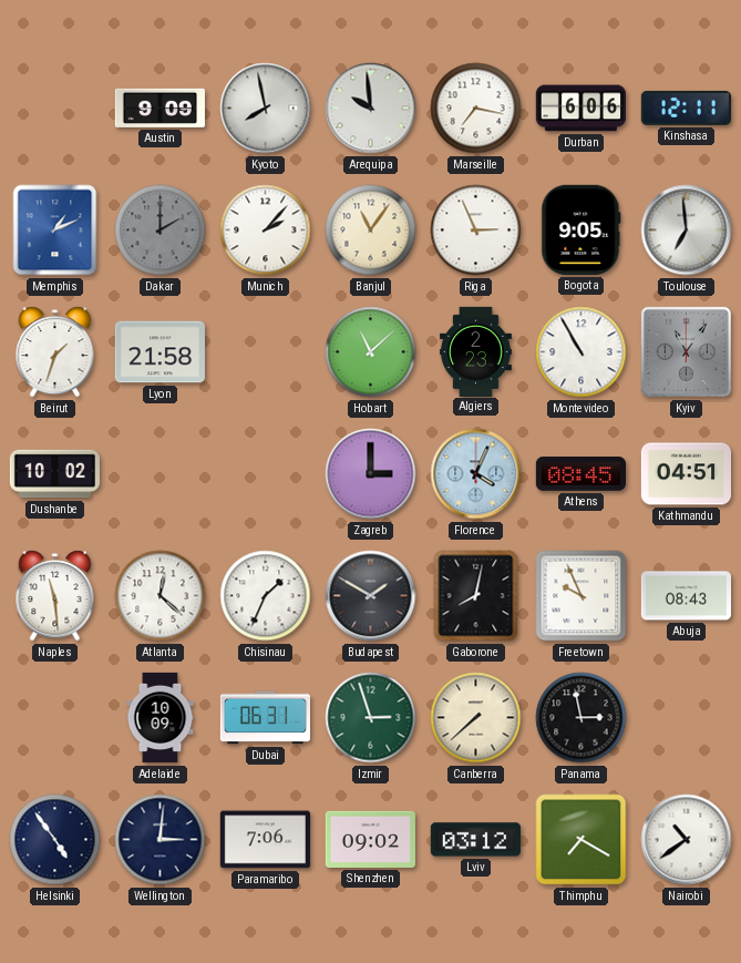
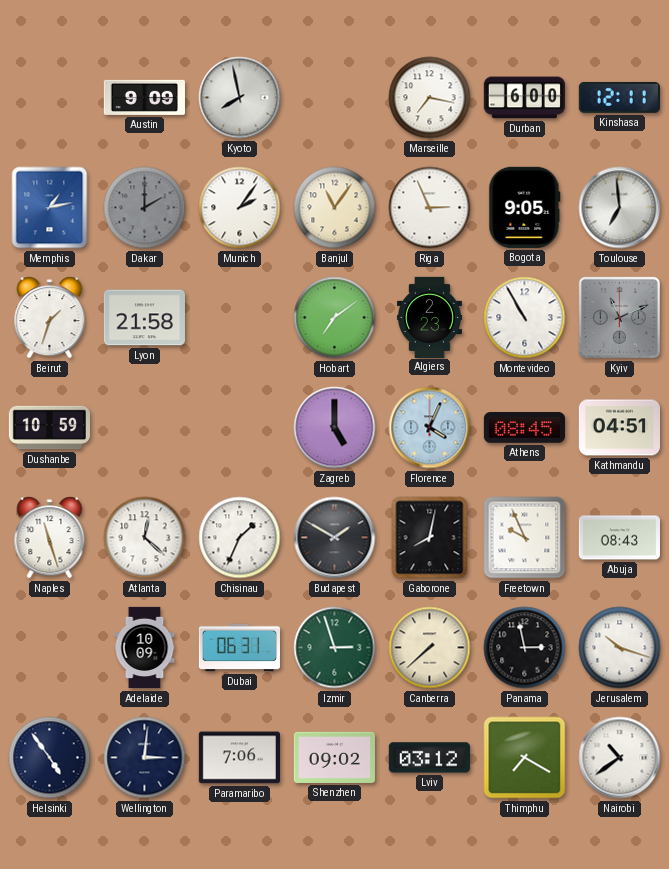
Arequipa: 9:59 -> none
Durban: 6:06 -> 6:00
Memphis: 1:11 -> 1:13
Munich: 2:07 -> 2:06
Hobart: 11:08 -> 7:09
Kyiv: 11:06 -> 11:11
Dushanbe: 10:02 -> 10:59
Zagreb: 3:00 -> 5:00
Naples: 11:29 -> 11:27
Jerusalem: none -> 10:18
